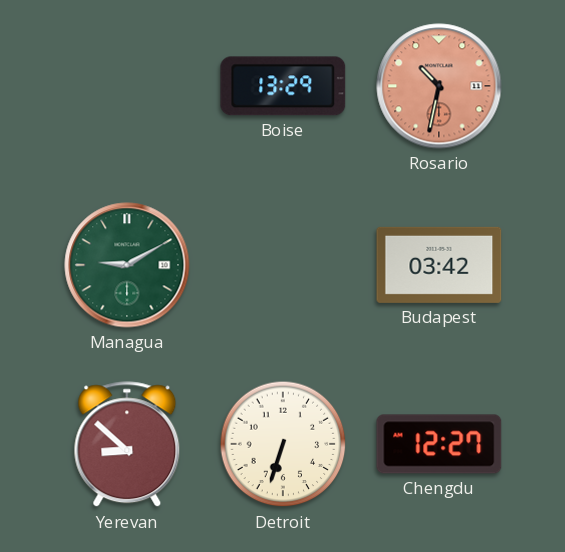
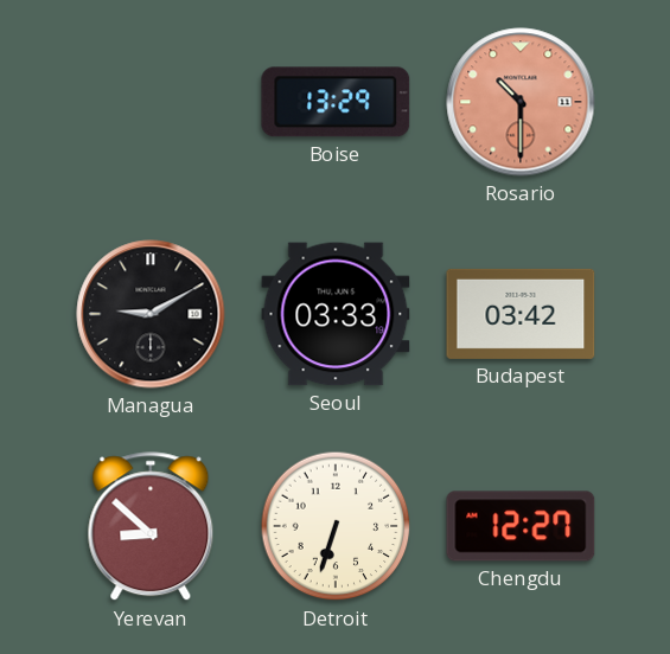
Rosario: 10:32 -> 10:30
Managua dial: green -> black
Seoul: none -> 03:33
